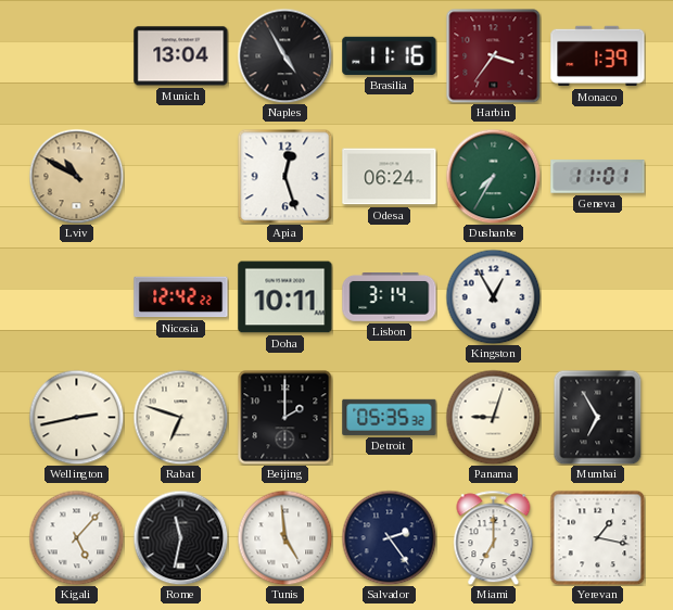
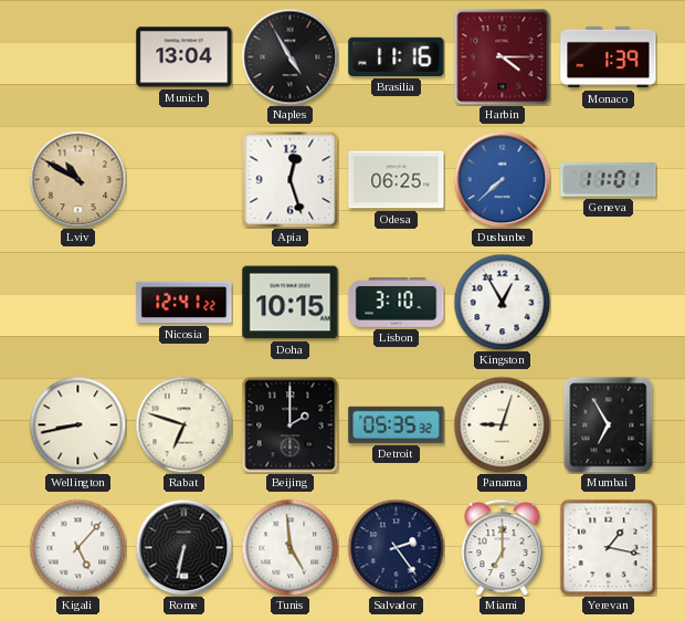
Harbin: 3:36 -> 4:15
Odesa: 06:24 -> 06:25
Dushanbe: 7:35 -> 7:38
Dushanbe dial: green -> blue
Nicosia: 12:42 -> 12:41
Doha: 10:11 -> 10:15
Lisbon: 3:14 -> 3:10
Wellington: 2:43 -> 8:43
Rome: 11:32 -> 6:32
